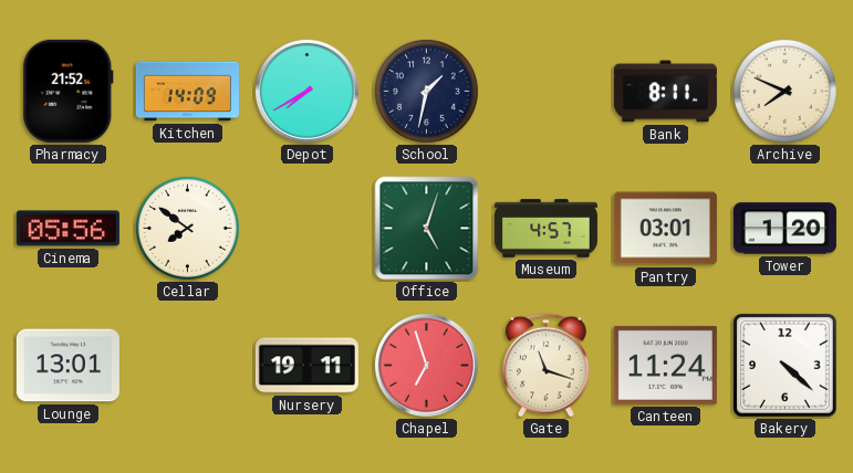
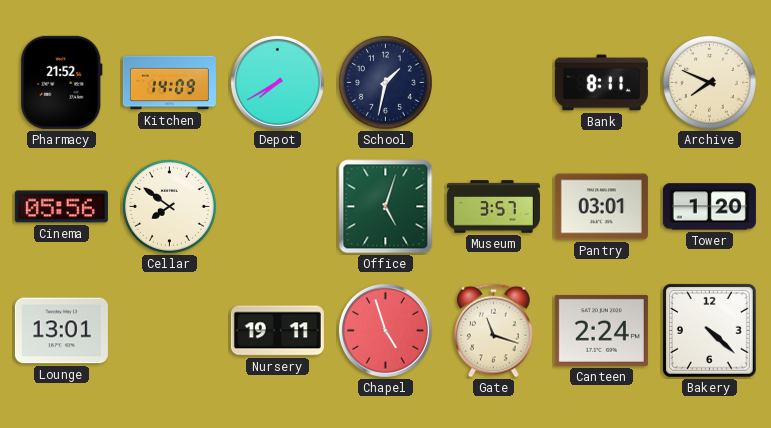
Museum: 4:57 -> 3:57
Chapel: 6:57 -> 4:57
Canteen: 11:24 -> 2:24
